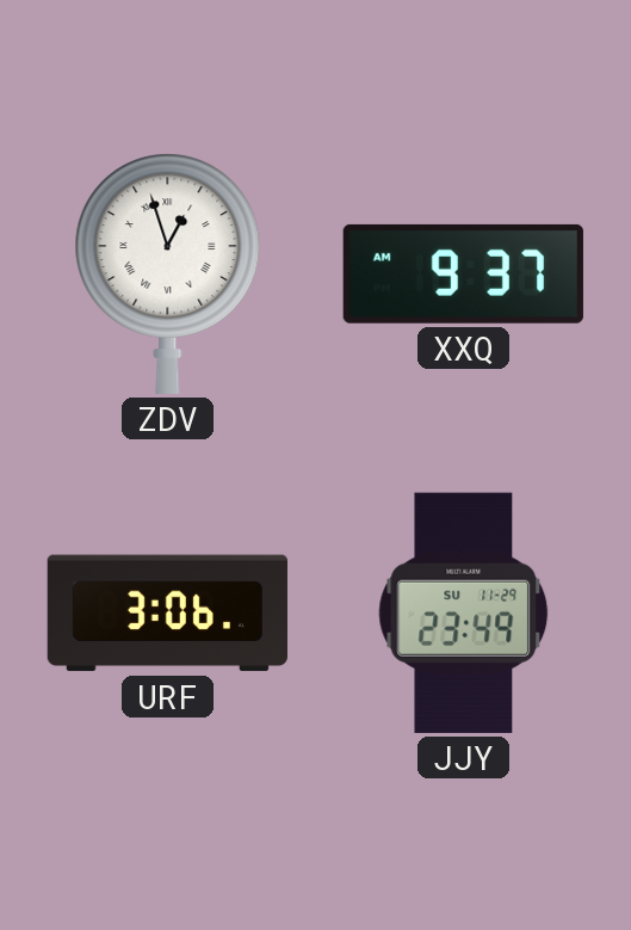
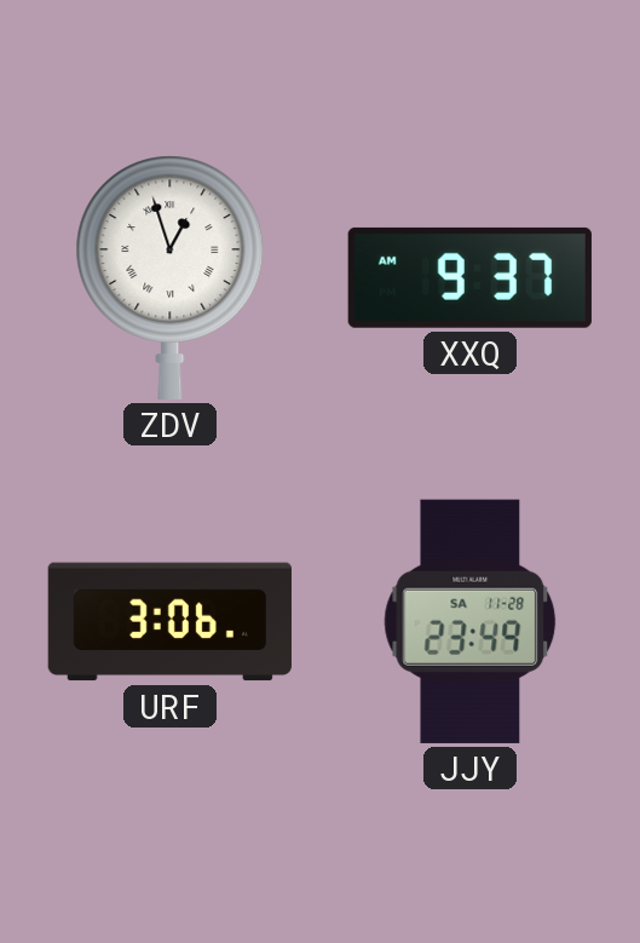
JJY date: SU 11-29 -> SA 11-28
